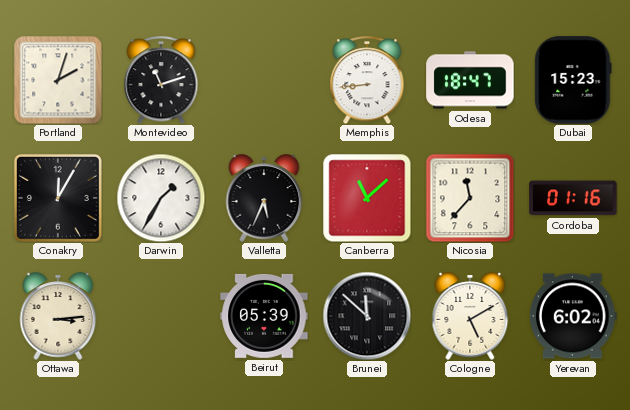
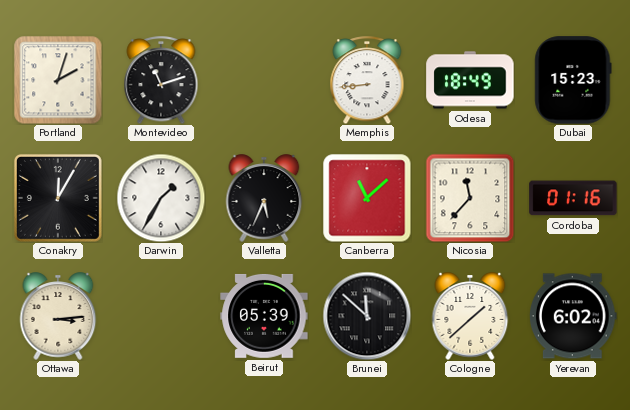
Odesa: 18:47 -> 18:49
Cologne: 5:10 -> 1:38
